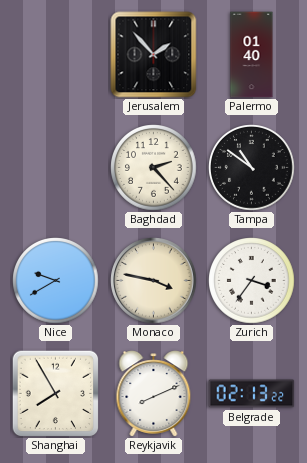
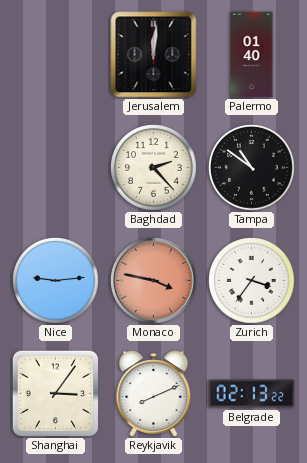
Jerusalem: 1:53 -> 12:01
Nice: 9:40 -> 9:14
Monaco dial: cream -> salmon
Shanghai: 7:55 -> 3:06
